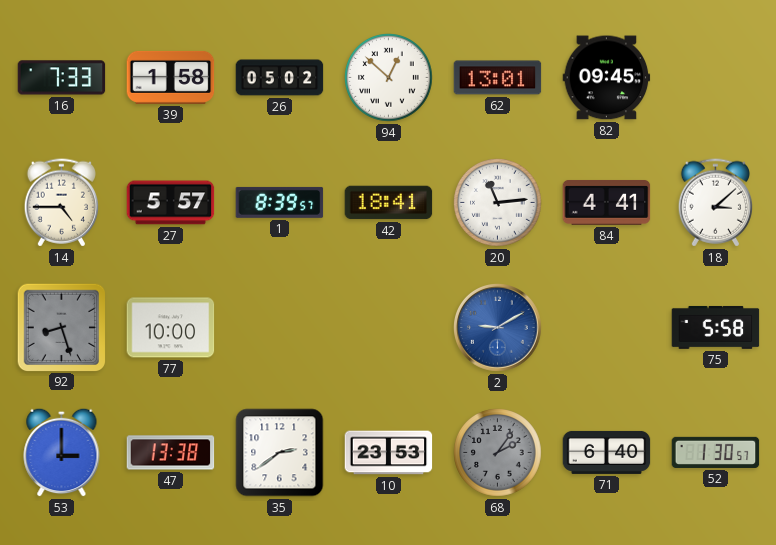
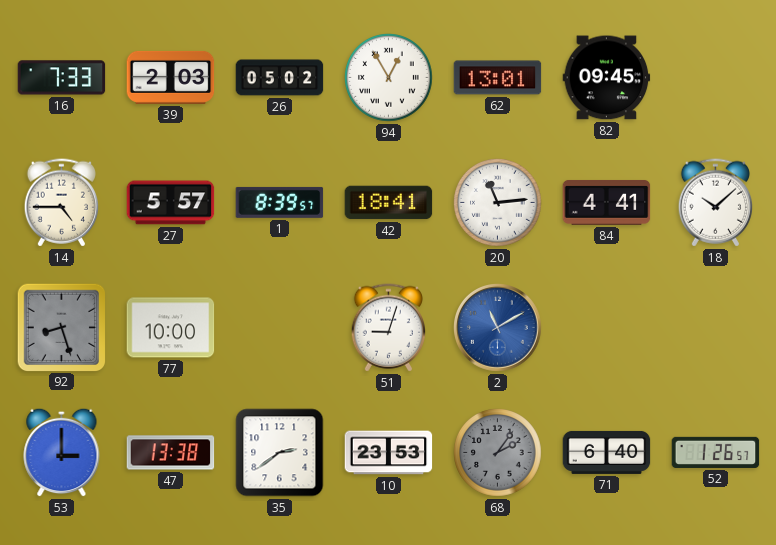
39: 1:58 -> 2:03
94: 12:52 -> 12:55
18: 3:08 -> 10:08
51: none -> 9:03
2: 9:10 -> 11:10
75: 5:58 -> none
52: 1:30 -> 1:26
